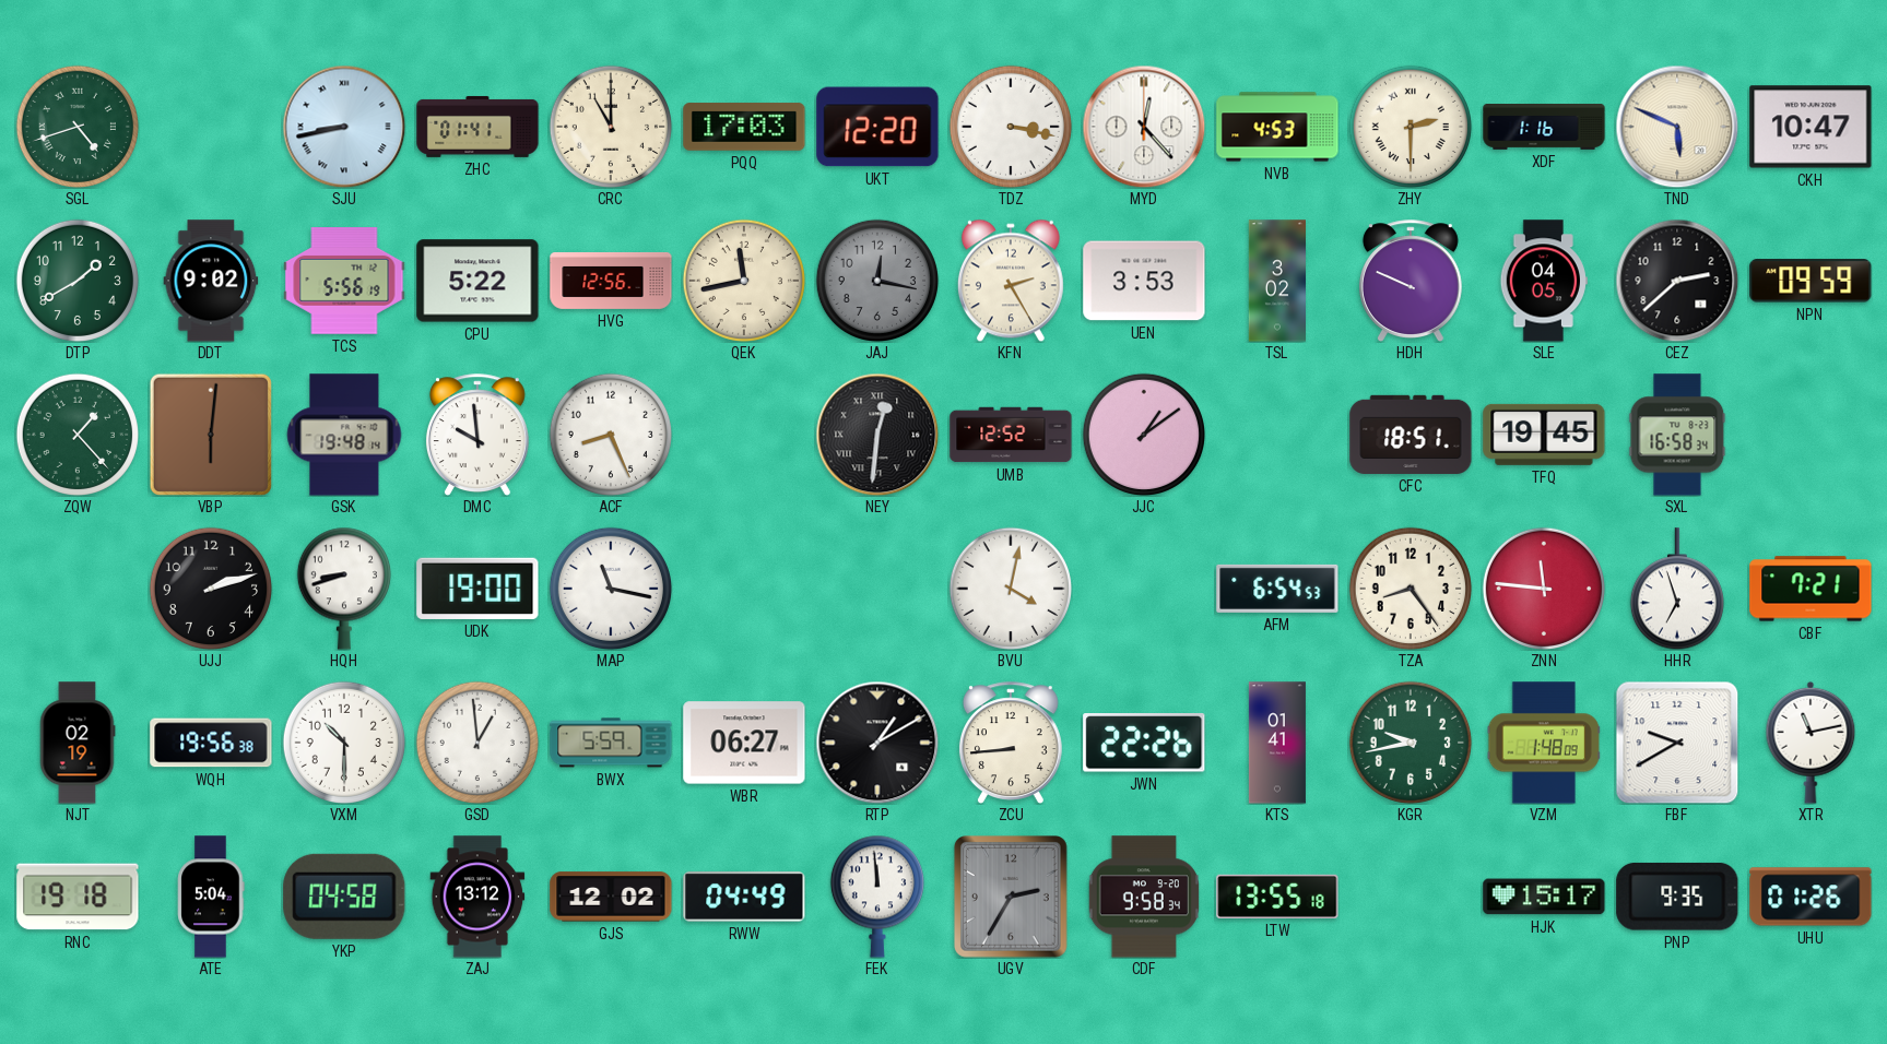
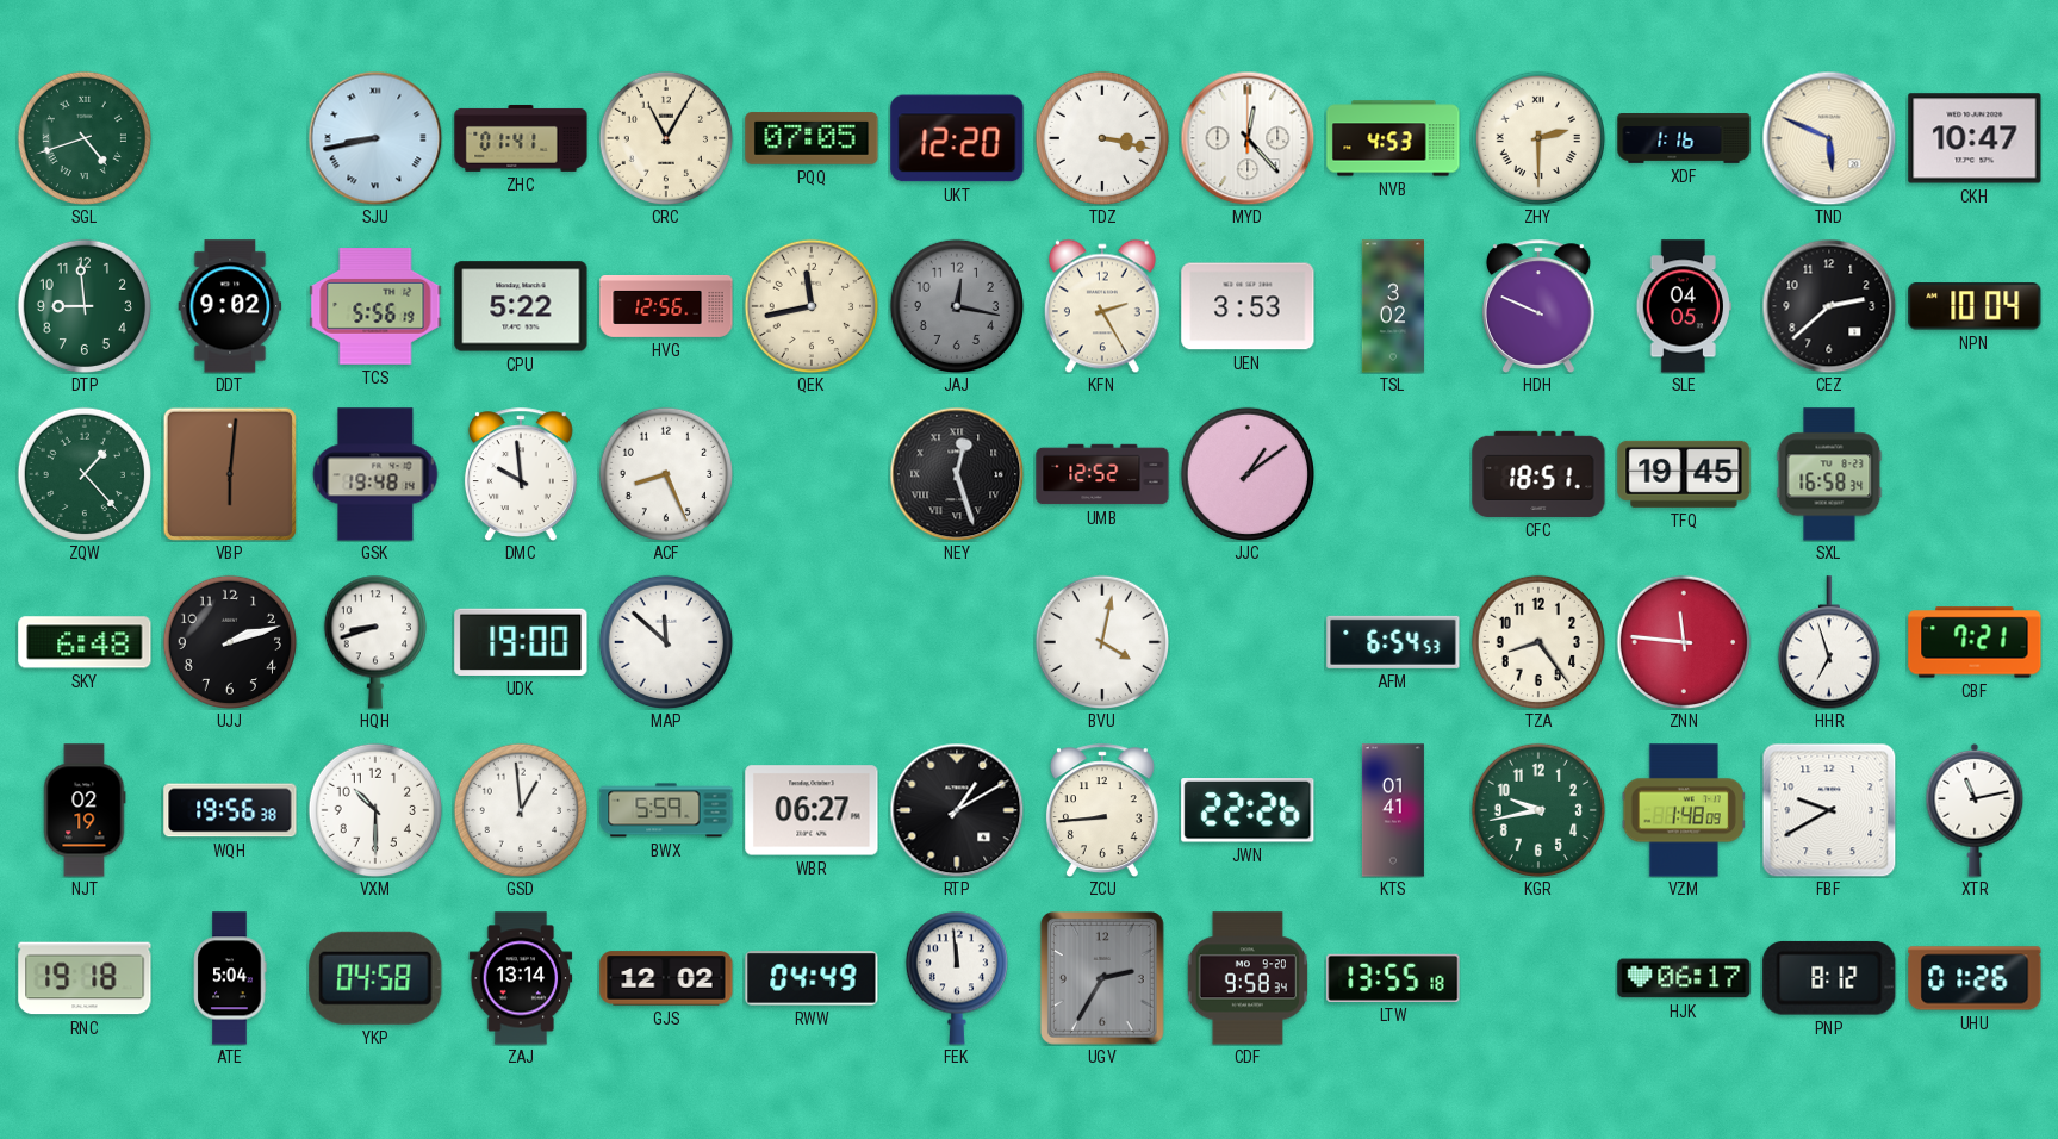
CRC: 11:00 -> 11:05
PQQ: 17:03 -> 07:05
DTP: 1:40 -> 8:59
NPN: 09:59 -> 10:04
NEY: 12:31 -> 12:27
SKY: none -> 6:48
MAP: 11:17 -> 11:52
ZAJ: 13:12 -> 13:14
HJK: 15:17 -> 06:17
PNP: 9:35 -> 8:12
